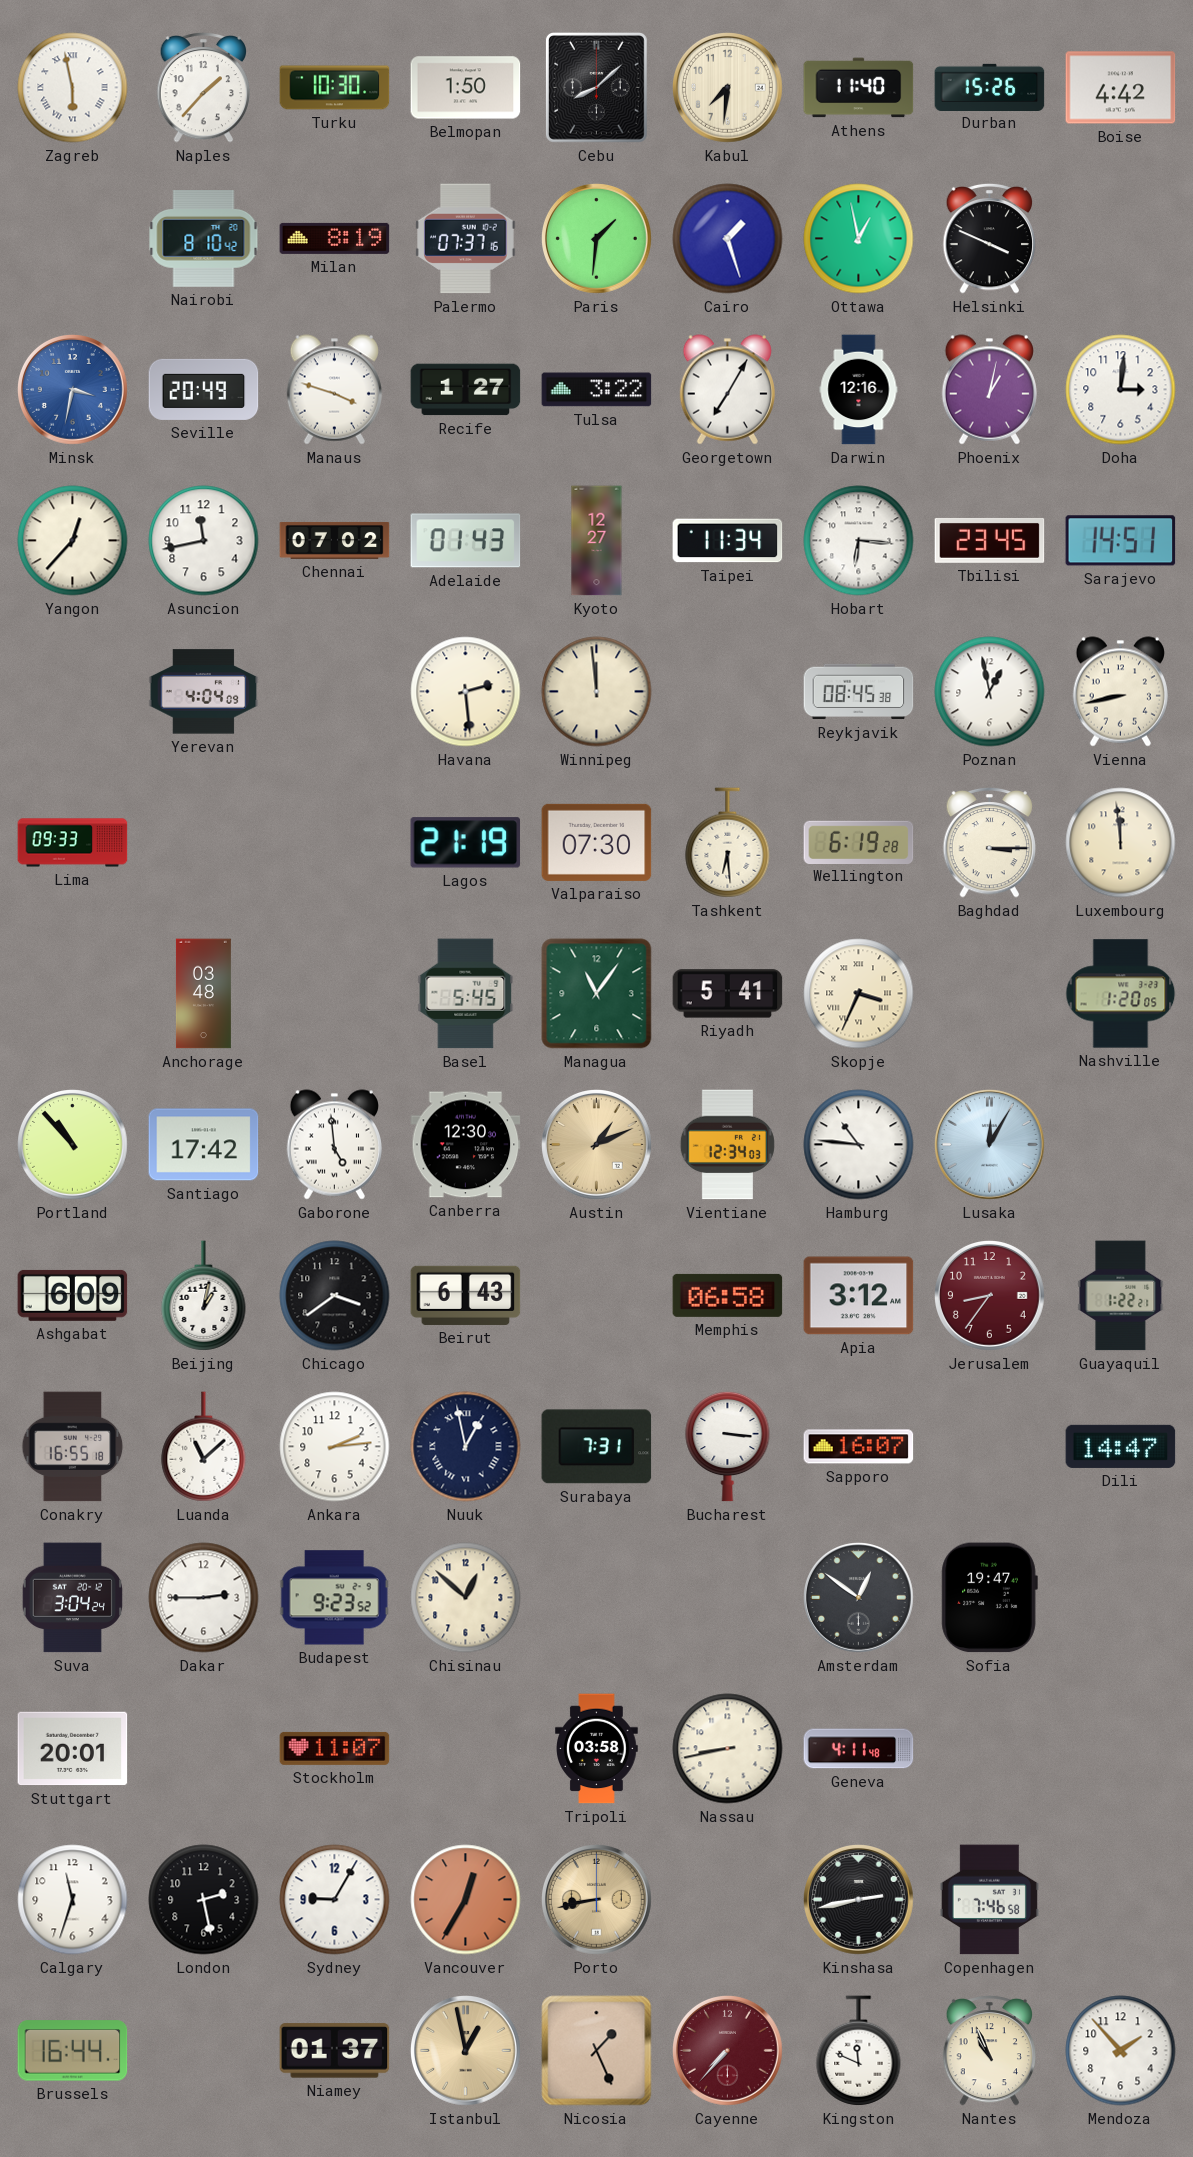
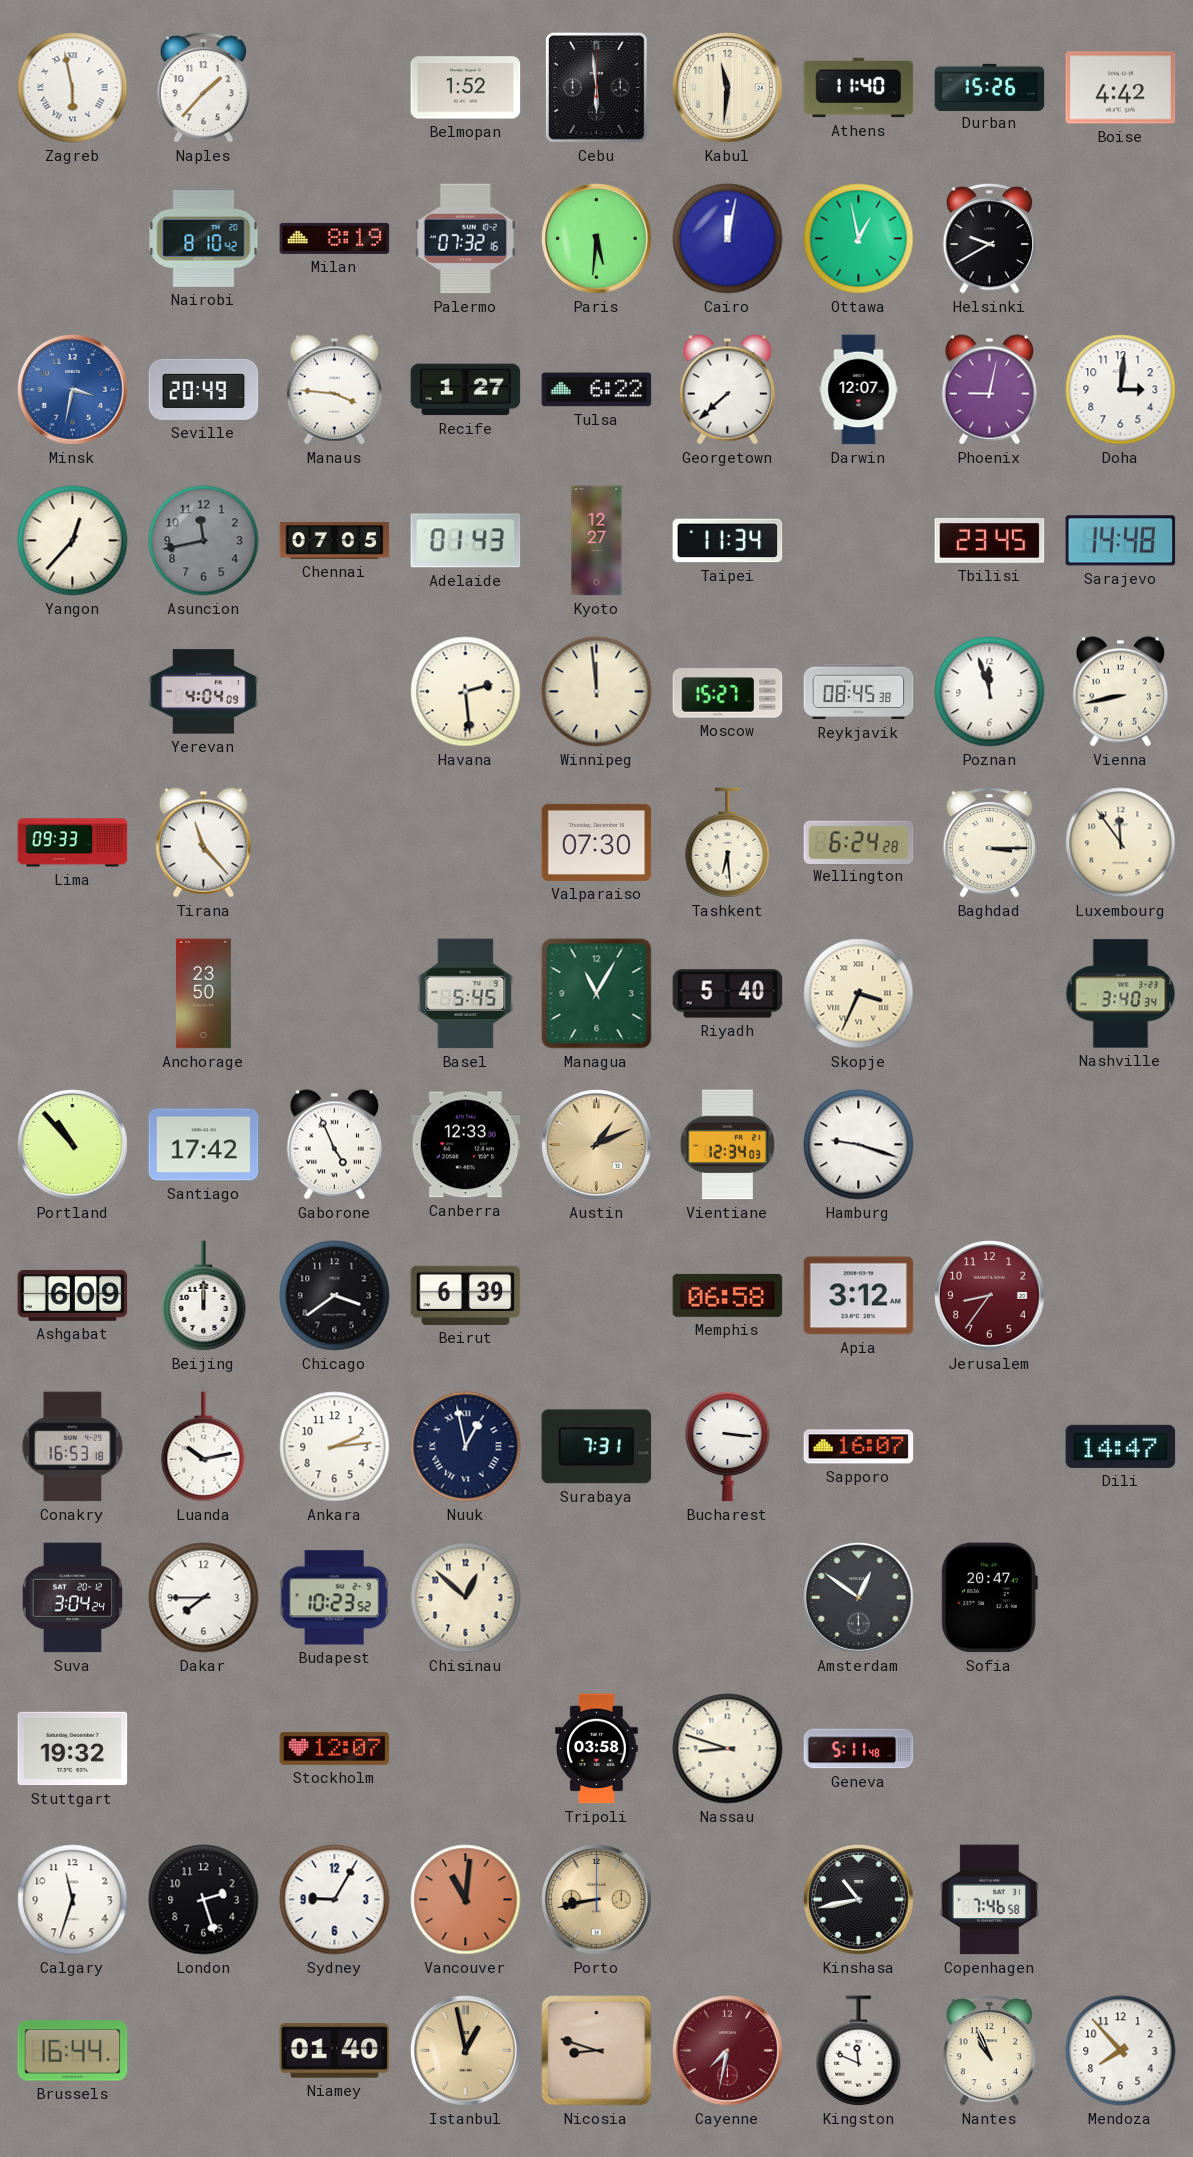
Turku: 10:30 -> none
Belmopan: 1:50 -> 1:52
Cebu: 8:08 -> 5:59
Kabul: 7:31 -> 11:31
Palermo: 07:37 -> 07:32
Paris: 1:31 -> 5:31
Cairo: 1:27 -> 12:02
Helsinki: 3:49 -> 9:40
Manaus: 3:48 -> 3:46
Tulsa: 3:22 -> 6:22
Georgetown: 7:05 -> 7:38
Darwin: 12:16 -> 12:07
Phoenix: 1:02 -> 9:02
Asuncion dial: white -> grey
Chennai: 07:02 -> 07:05
Hobart: 6:16 -> none
Sarajevo: 14:51 -> 14:48
Moscow: none -> 15:27
Poznan: 12:58 -> 11:57
Tirana: none -> 11:23
Lagos: 21:19 -> none
Wellington: 6:19 -> 6:24
Luxembourg: 11:59 -> 11:54
Anchorage: 03:48 -> 23:50
Managua: 11:06 -> 11:05
Riyadh: 5:41 -> 5:40
Nashville: 1:20 -> 3:40
Gaborone: 4:59 -> 4:56
Canberra: 12:30 -> 12:33
Hamburg: 10:46 -> 9:18
Lusaka: 12:05 -> none
Beijing: 1:02 -> 12:00
Beirut: 6:43 -> 6:39
Guayaquil: 1:22 -> none
Conakry: 16:55 -> 16:53
Luanda: 11:08 -> 10:13
Dakar: 2:45 -> 7:45
Budapest: 9:23 -> 10:23
Sofia: 19:47 -> 20:47
Stuttgart: 20:01 -> 19:32
Stockholm: 11:07 -> 12:07
Nassau: 8:43 -> 8:48
Geneva: 4:11 -> 5:11
London: 2:28 -> 2:27
Vancouver: 12:35 -> 11:01
Kinshasa: 2:43 -> 10:43
Niamey: 01:37 -> 01:40
Nicosia: 1:26 -> 8:48
Cayenne: 7:37 -> 7:32
Mendoza: 1:53 -> 7:53
